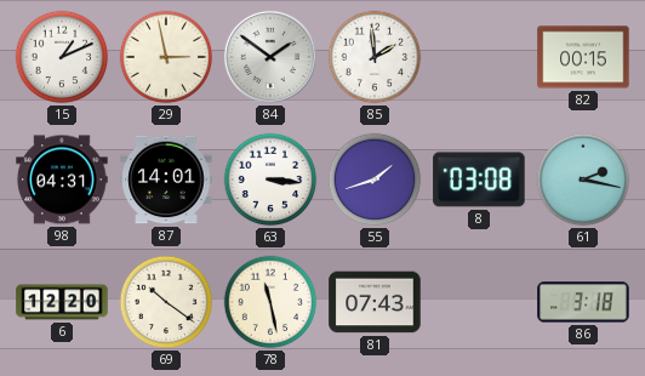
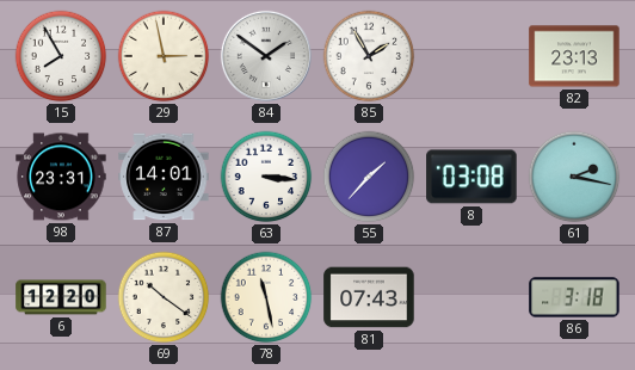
15: 1:11 -> 7:55
85: 1:59 -> 1:55
82: 00:15 -> 23:13
98: 04:31 -> 23:31
55: 1:42 -> 1:37
